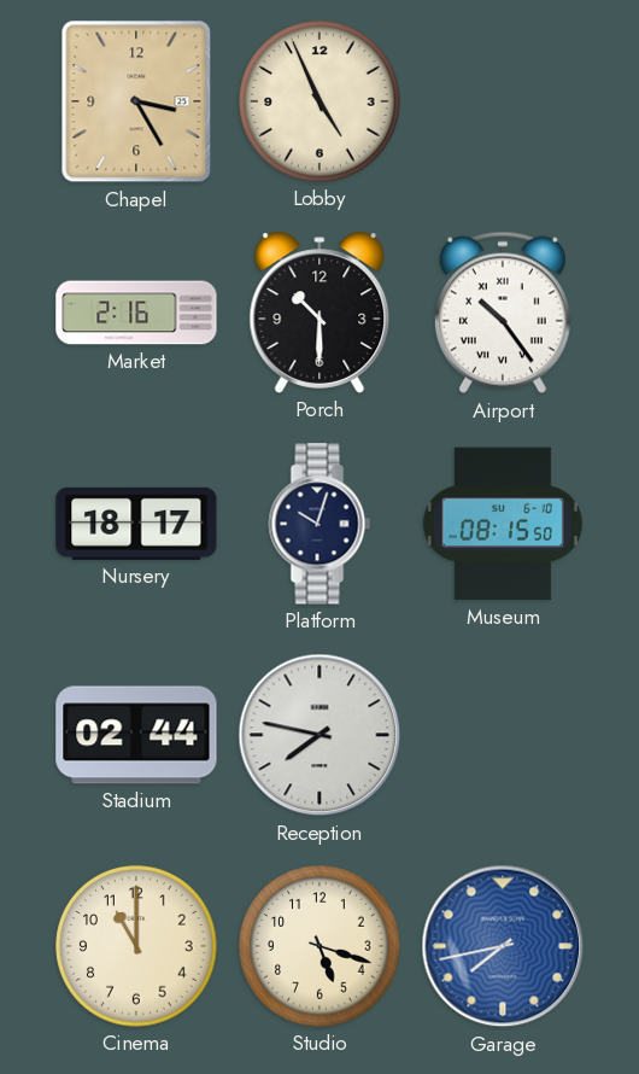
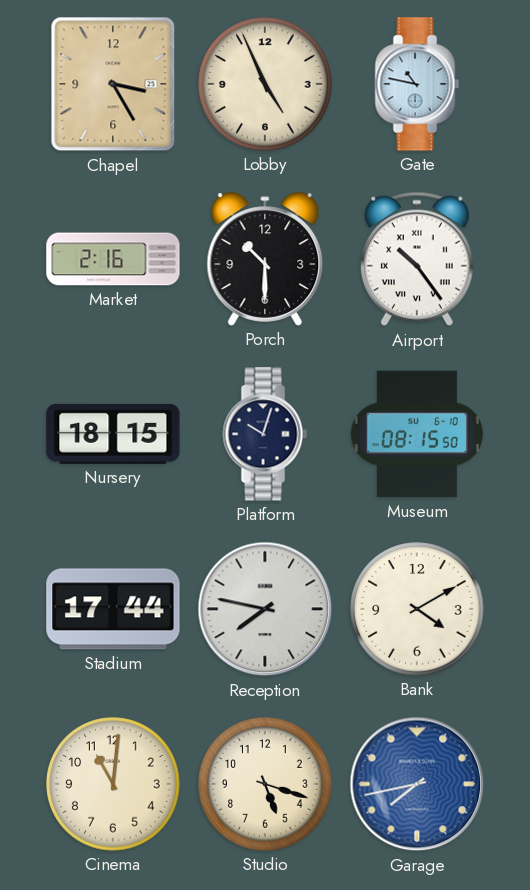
Gate: none -> 10:47
Nursery: 18:17 -> 18:15
Stadium: 02:44 -> 17:44
Bank: none -> 4:10
Cinema: 11:00 -> 11:01
